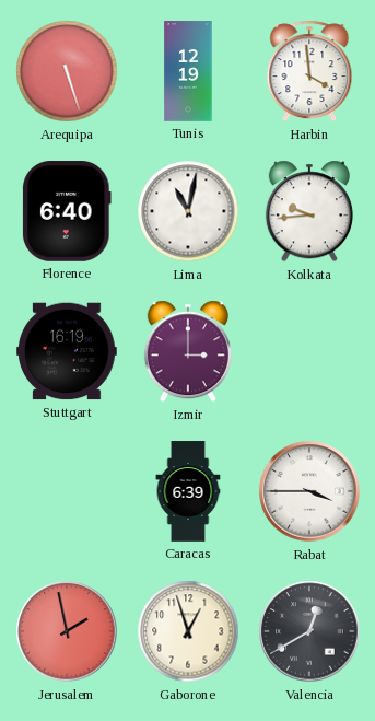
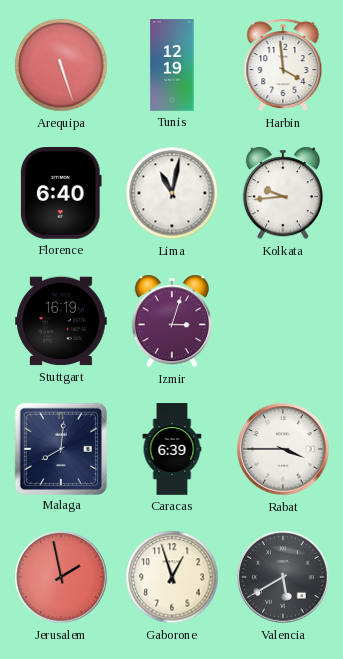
Izmir: 3:00 -> 3:03
Malaga: none -> 8:01
Valencia: 12:40 -> 5:40
